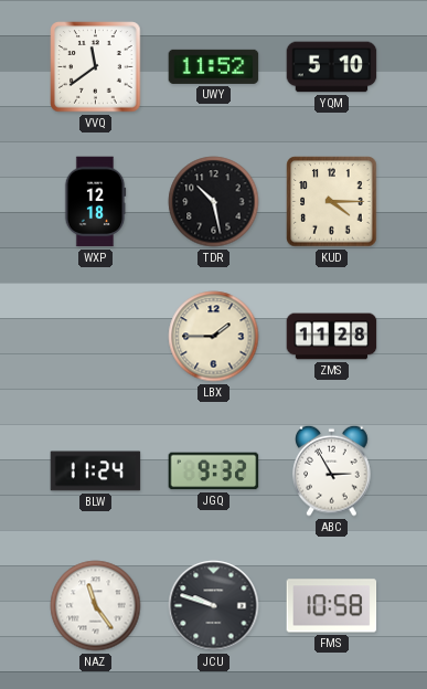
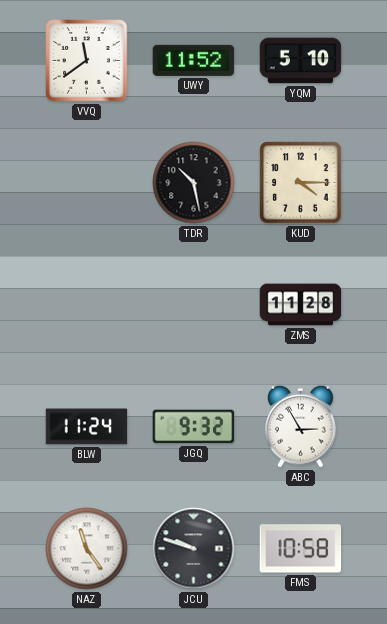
WXP: 12:18 -> none
LBX: 1:45 -> none
